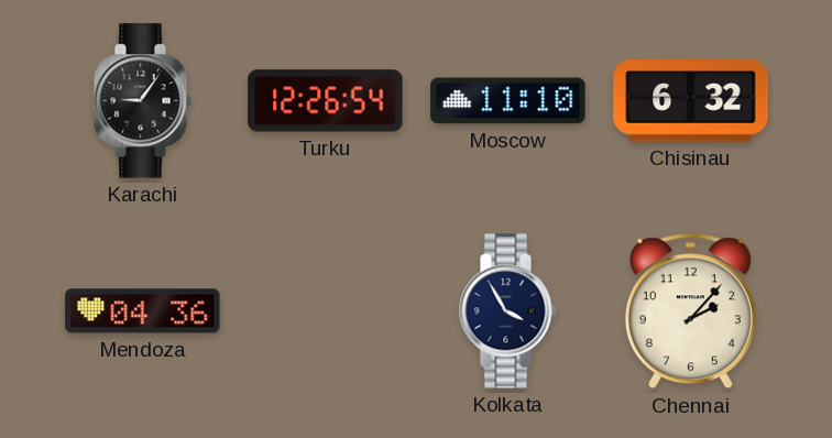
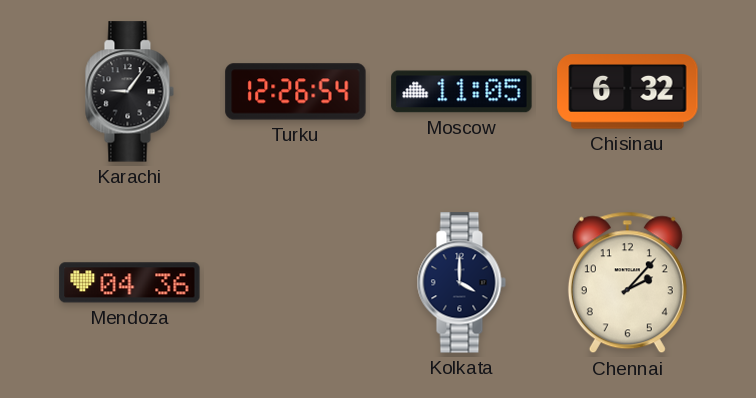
Moscow: 11:10 -> 11:05
Kolkata: 3:55 -> 4:00
